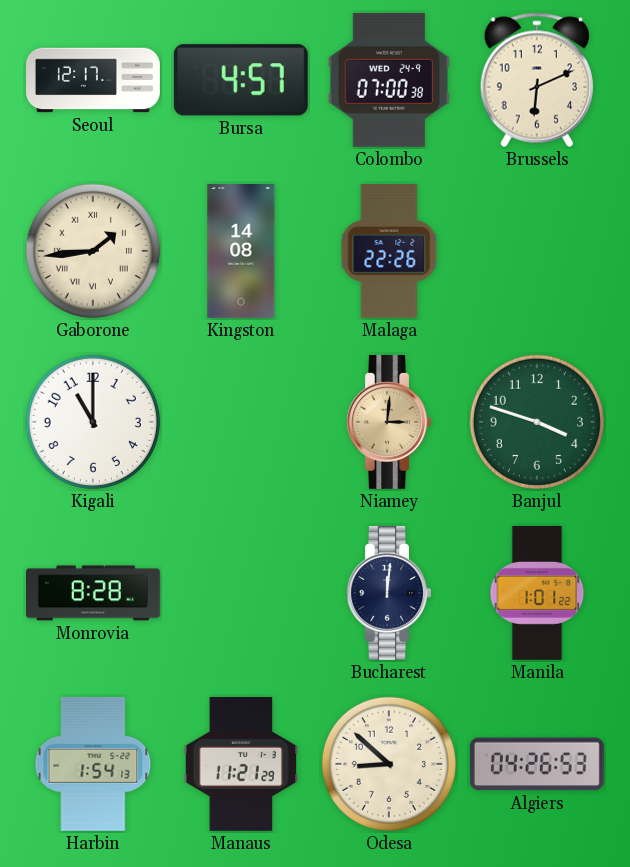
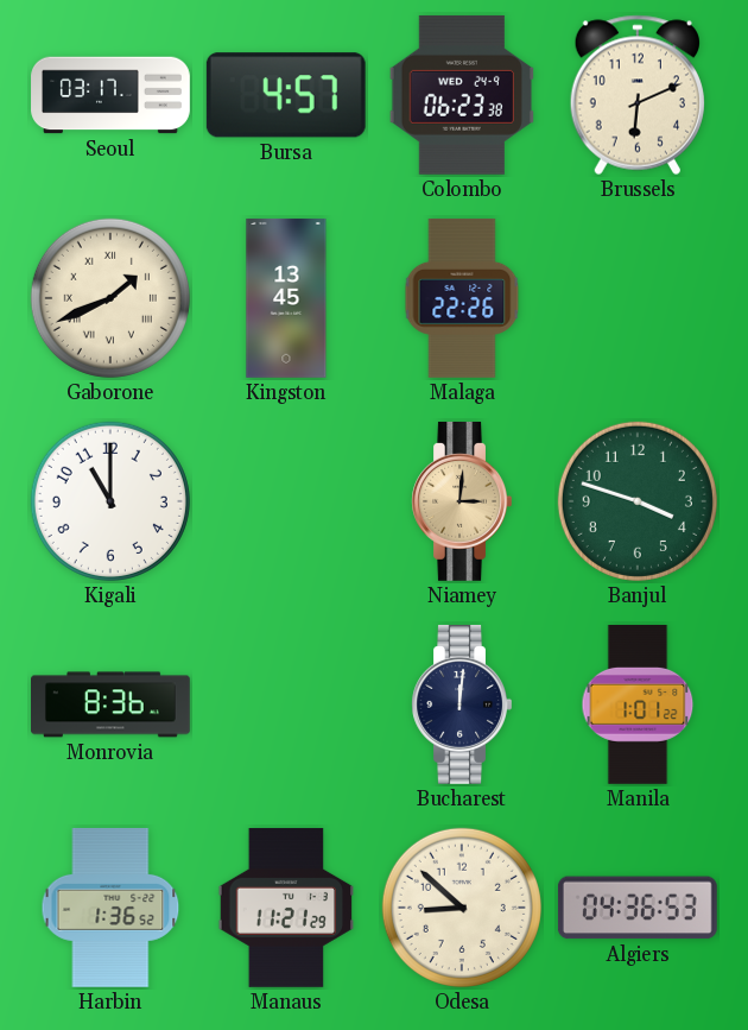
Seoul: 12:17 -> 03:17
Colombo: 07:00 -> 06:23
Gaborone: 1:44 -> 1:41
Kingston: 14:08 -> 13:45
Monrovia: 8:28 -> 8:36
Harbin: 1:54 -> 1:36
Algiers: 04:26 -> 04:36
